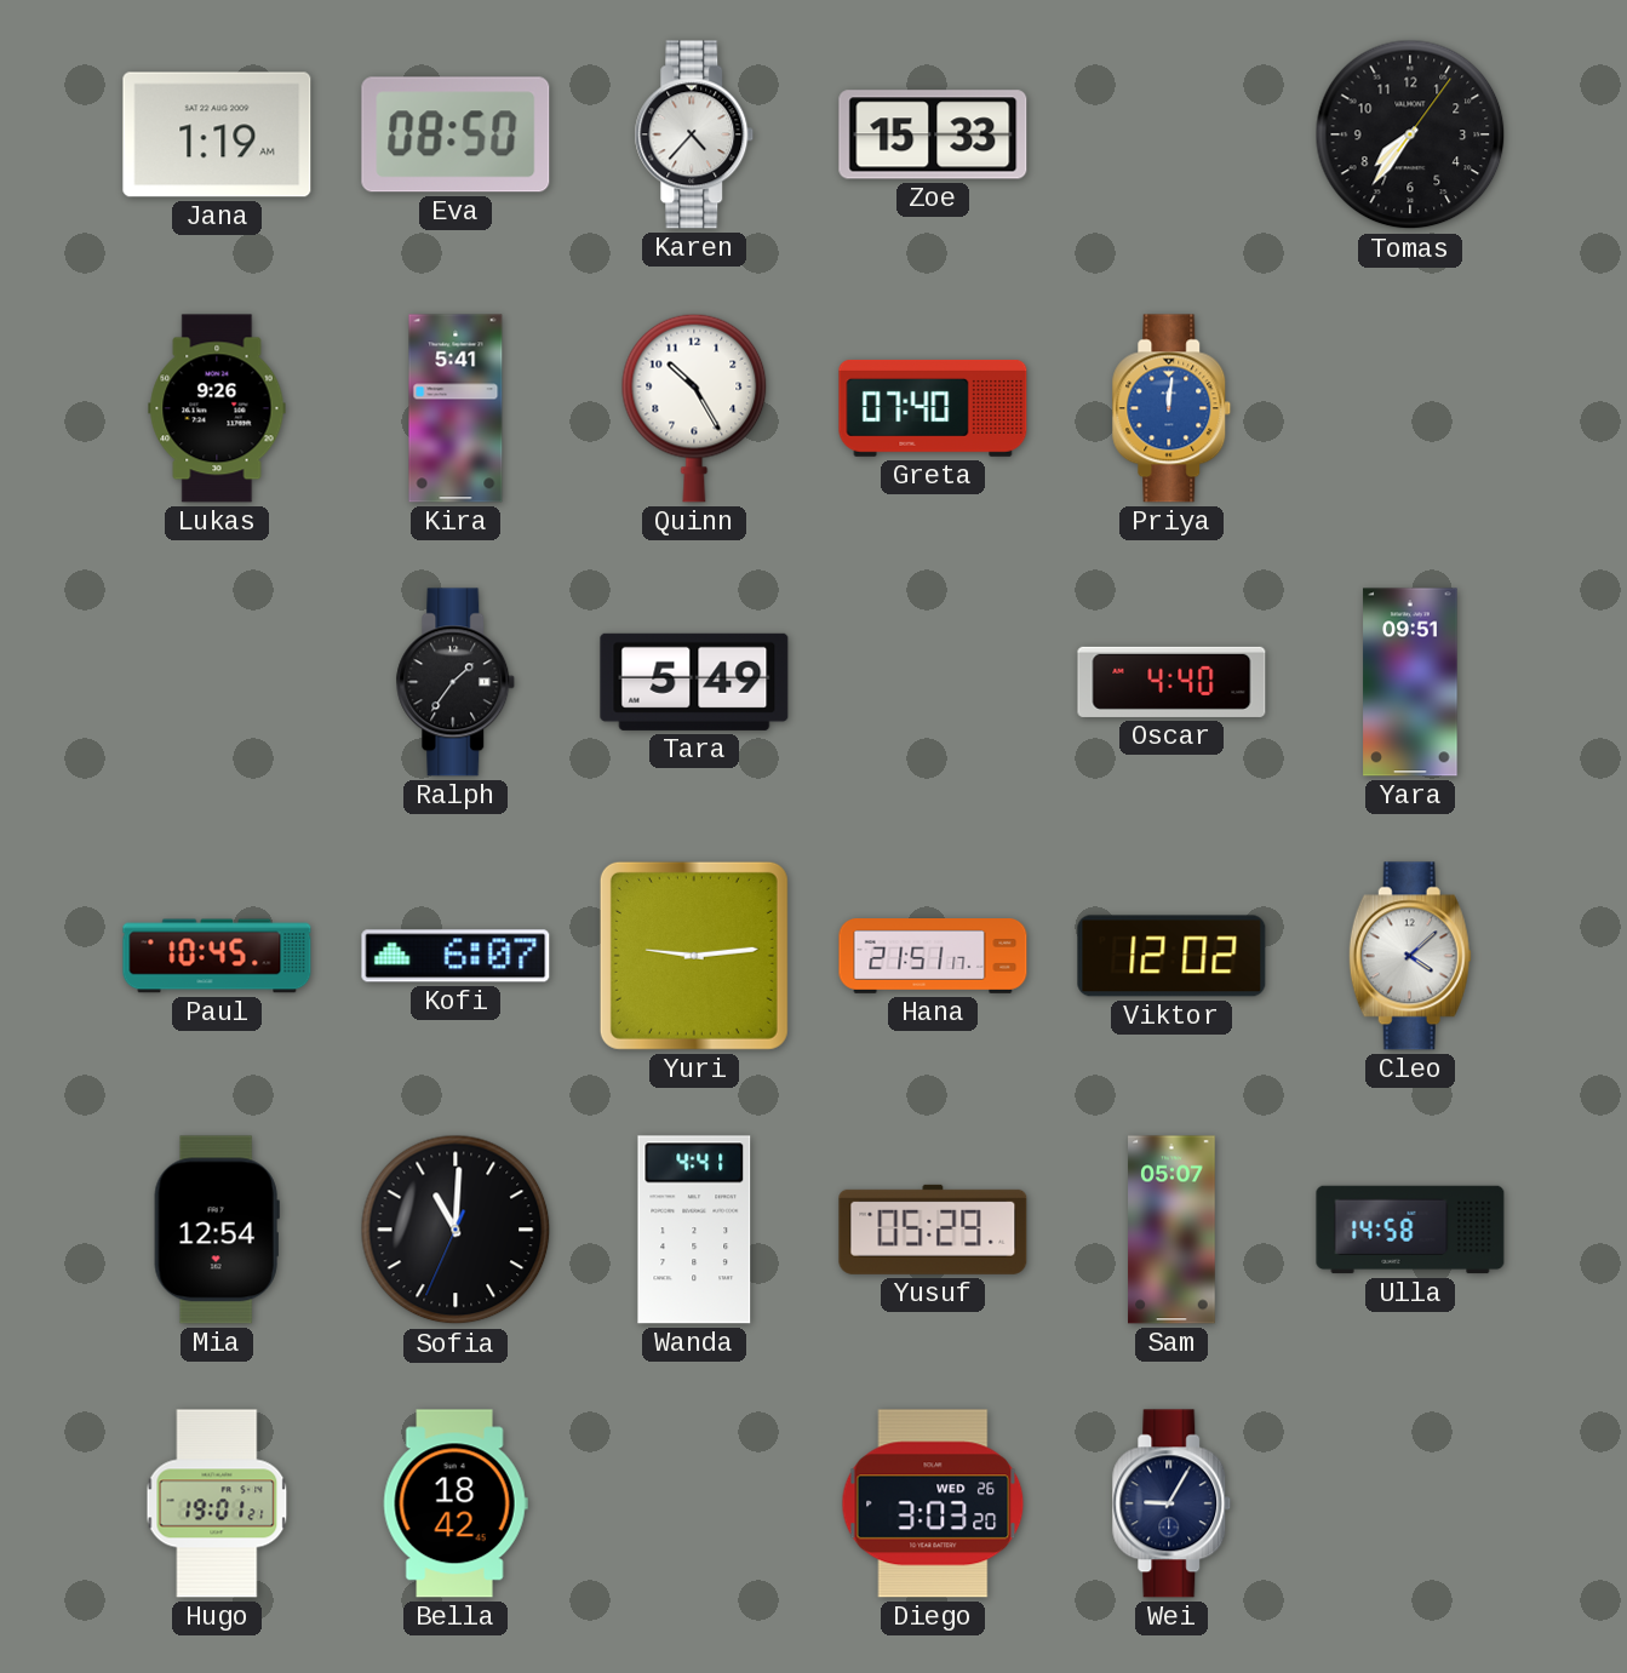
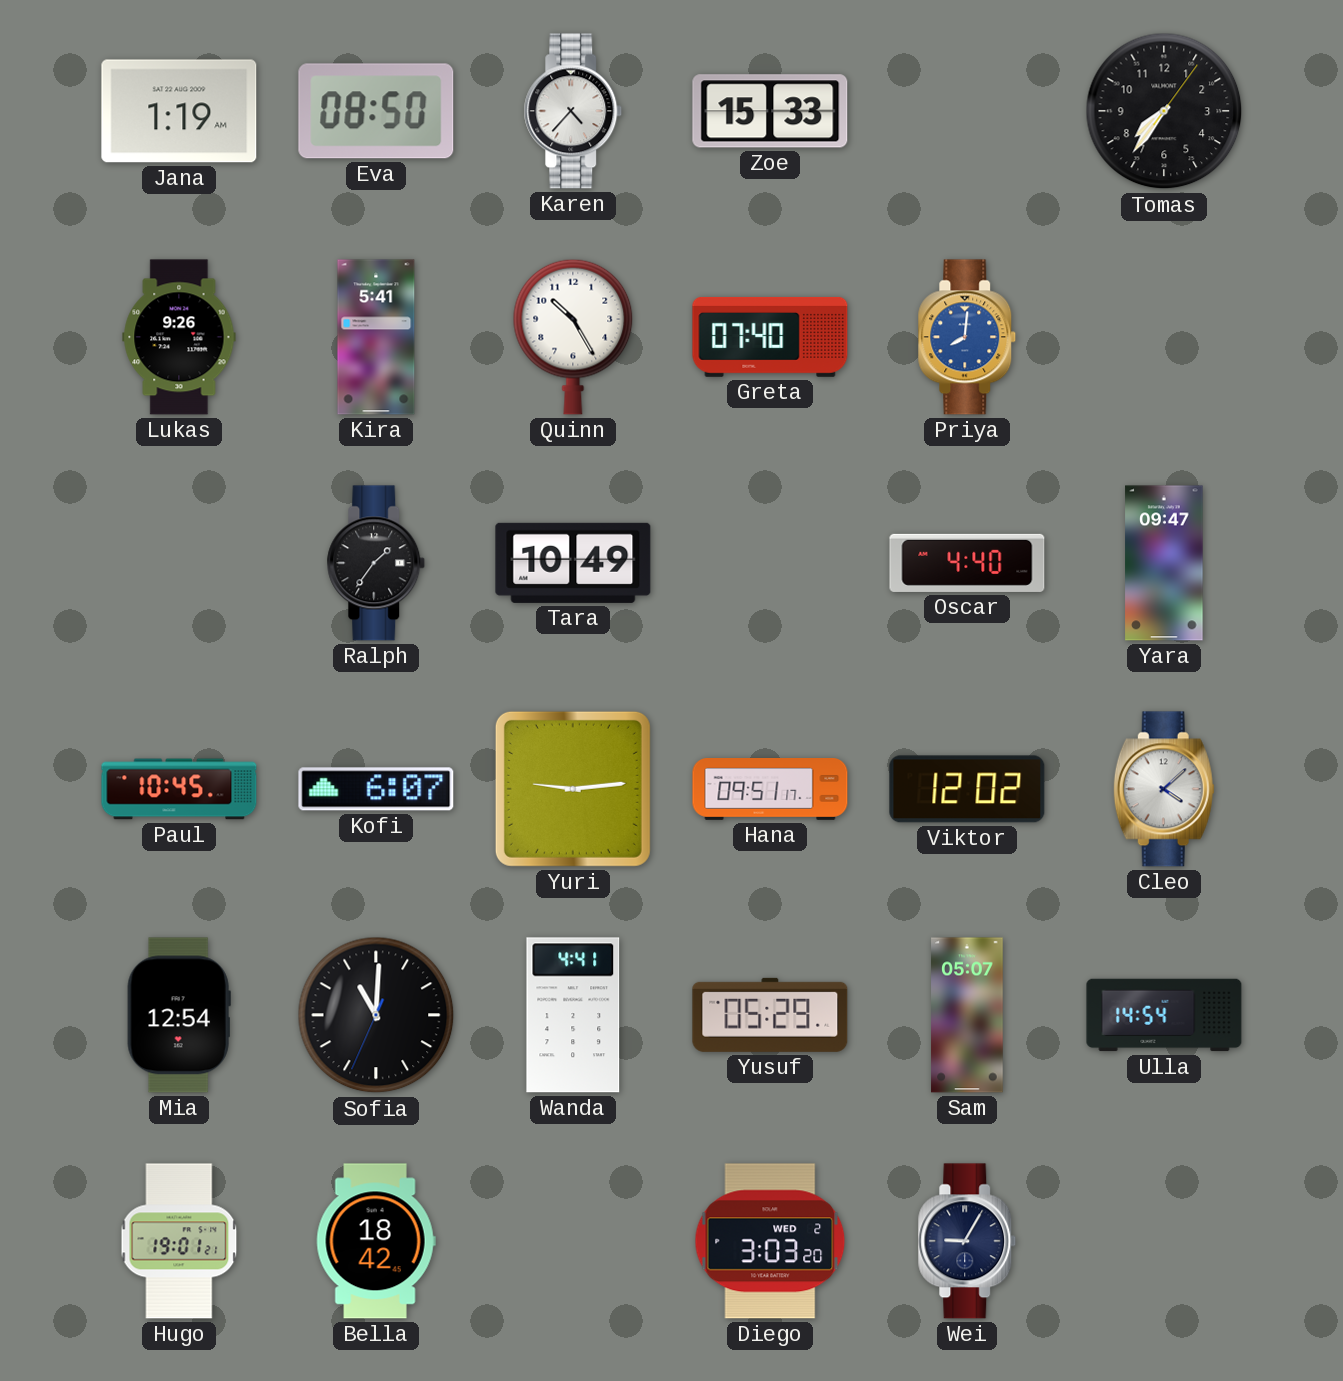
Priya: 12:01 -> 8:01
Tara: 5:49 -> 10:49
Yara: 09:51 -> 09:47
Hana: 21:51 -> 09:51
Ulla: 14:58 -> 14:54
Diego date: WED 26 -> WED 2
